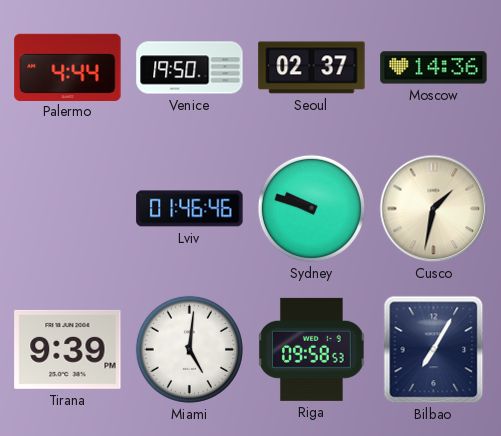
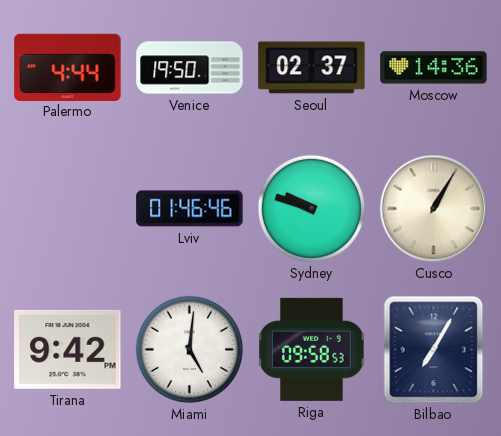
Cusco: 1:32 -> 1:05
Tirana: 9:39 -> 9:42
